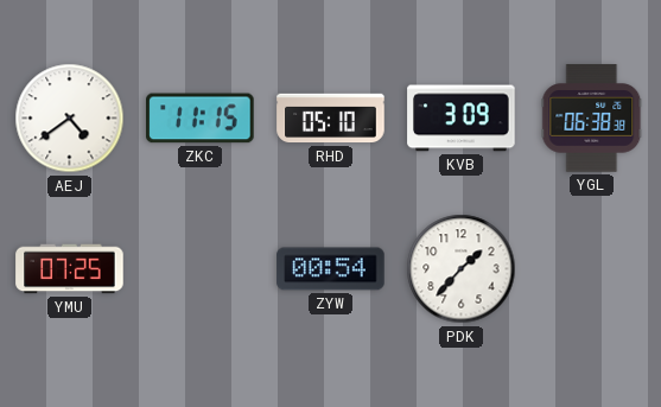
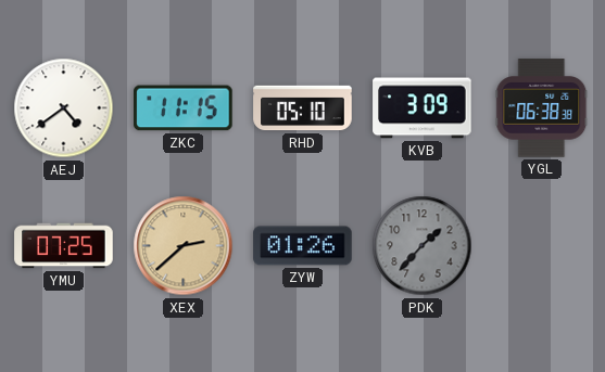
XEX: none -> 2:38
ZYW: 00:54 -> 01:26
PDK dial: white -> grey
